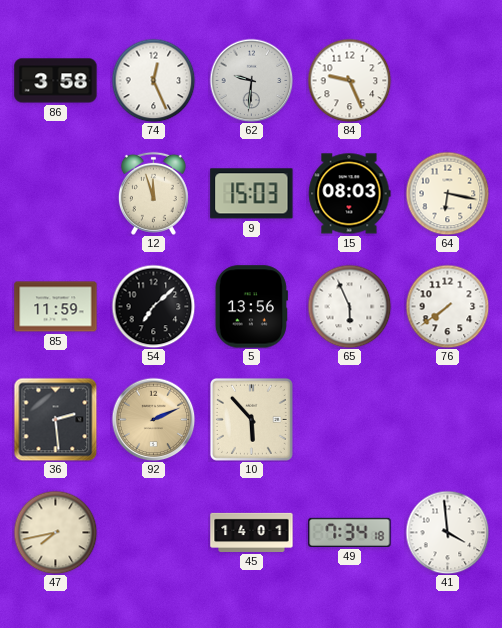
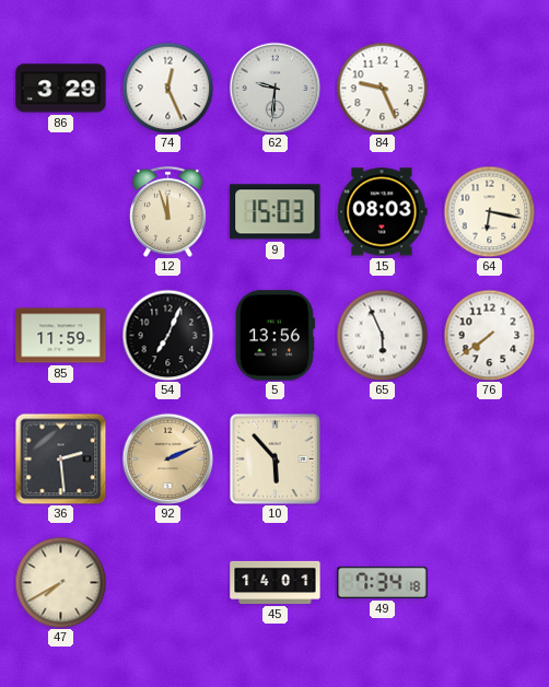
86: 3:58 -> 3:29
54: 7:08 -> 7:04
47: 7:43 -> 7:40
41: 3:59 -> none
